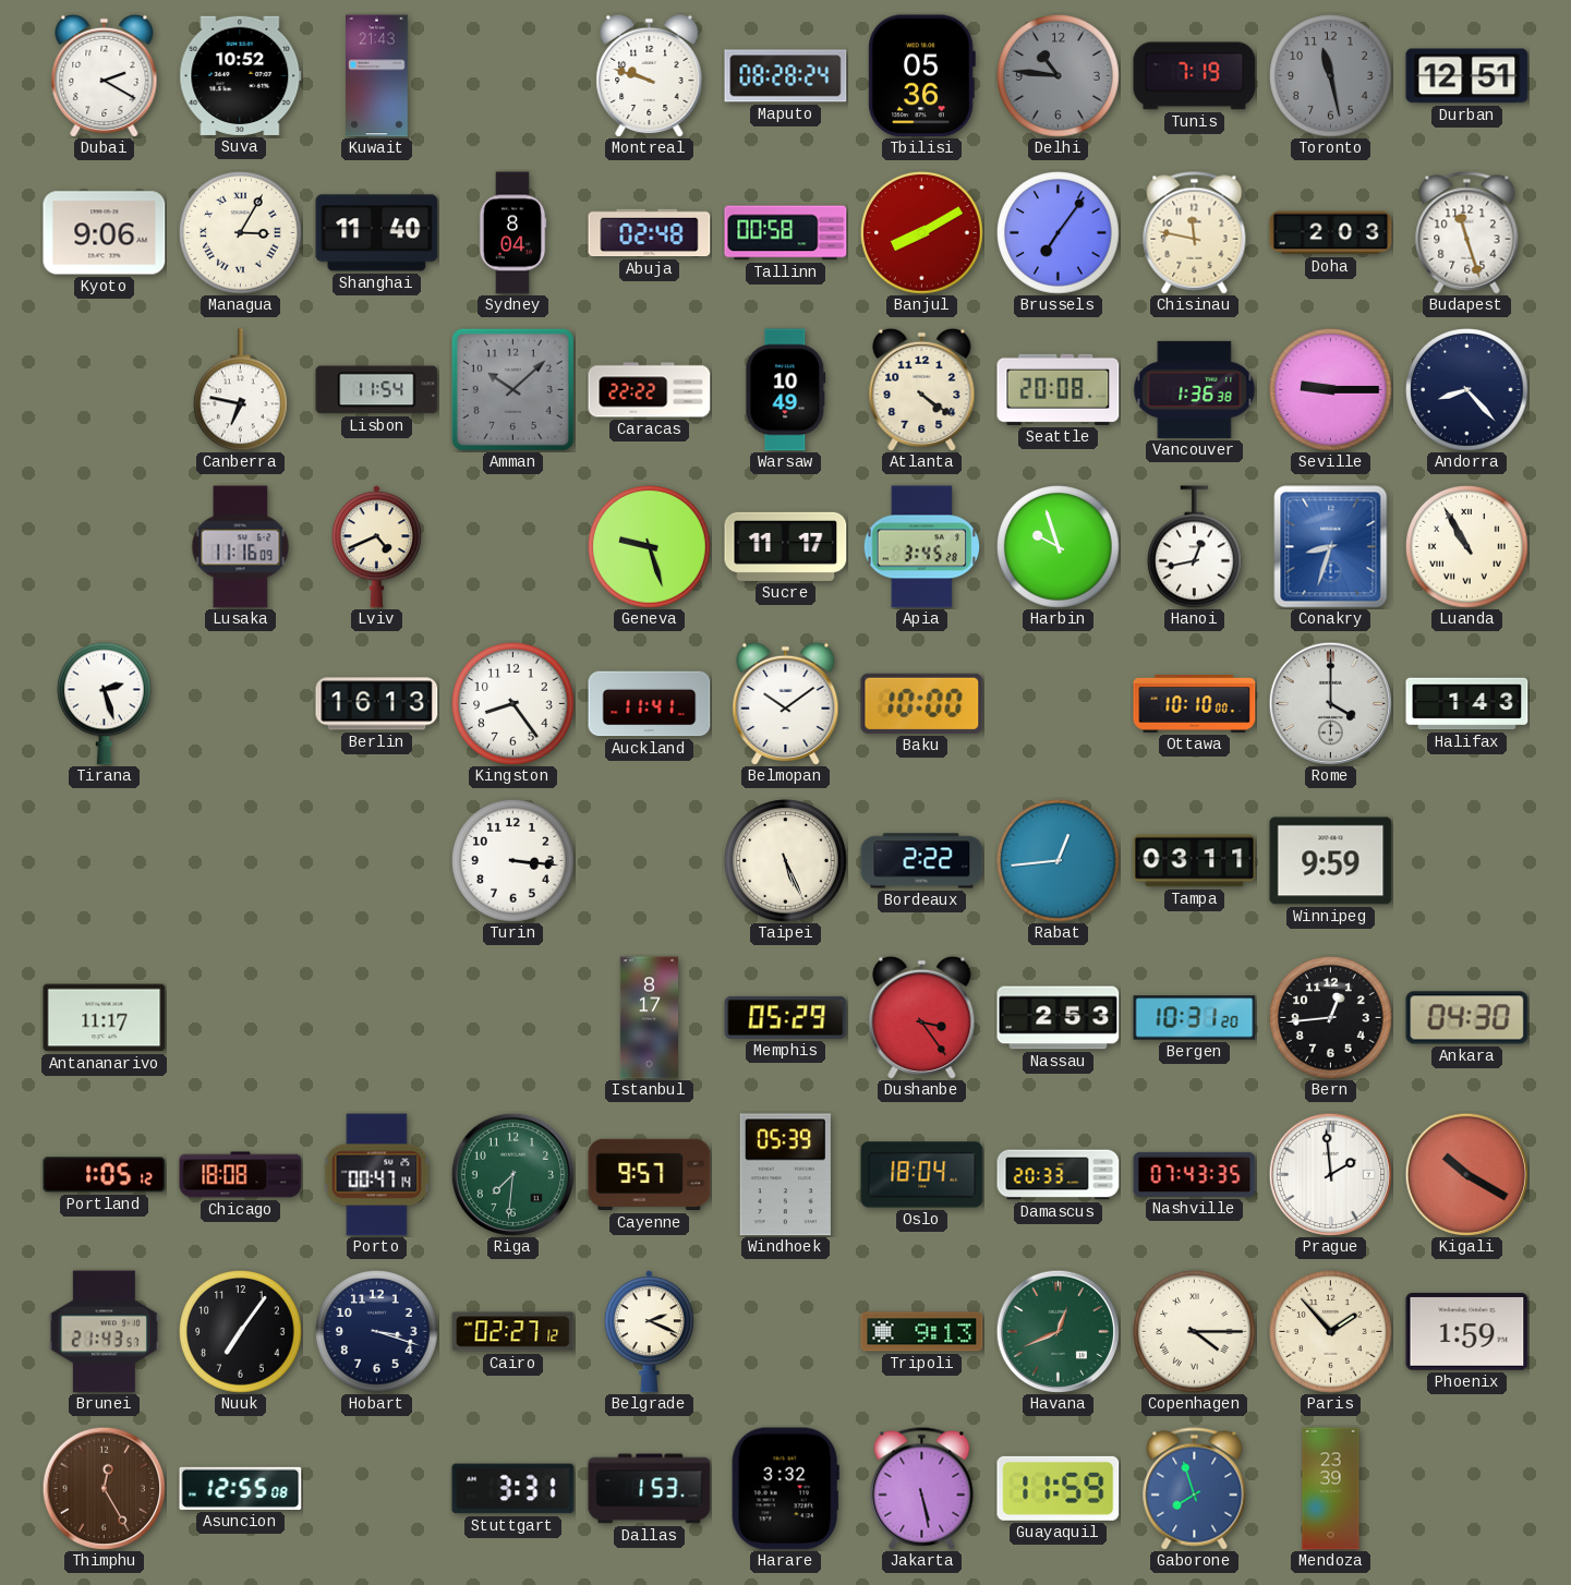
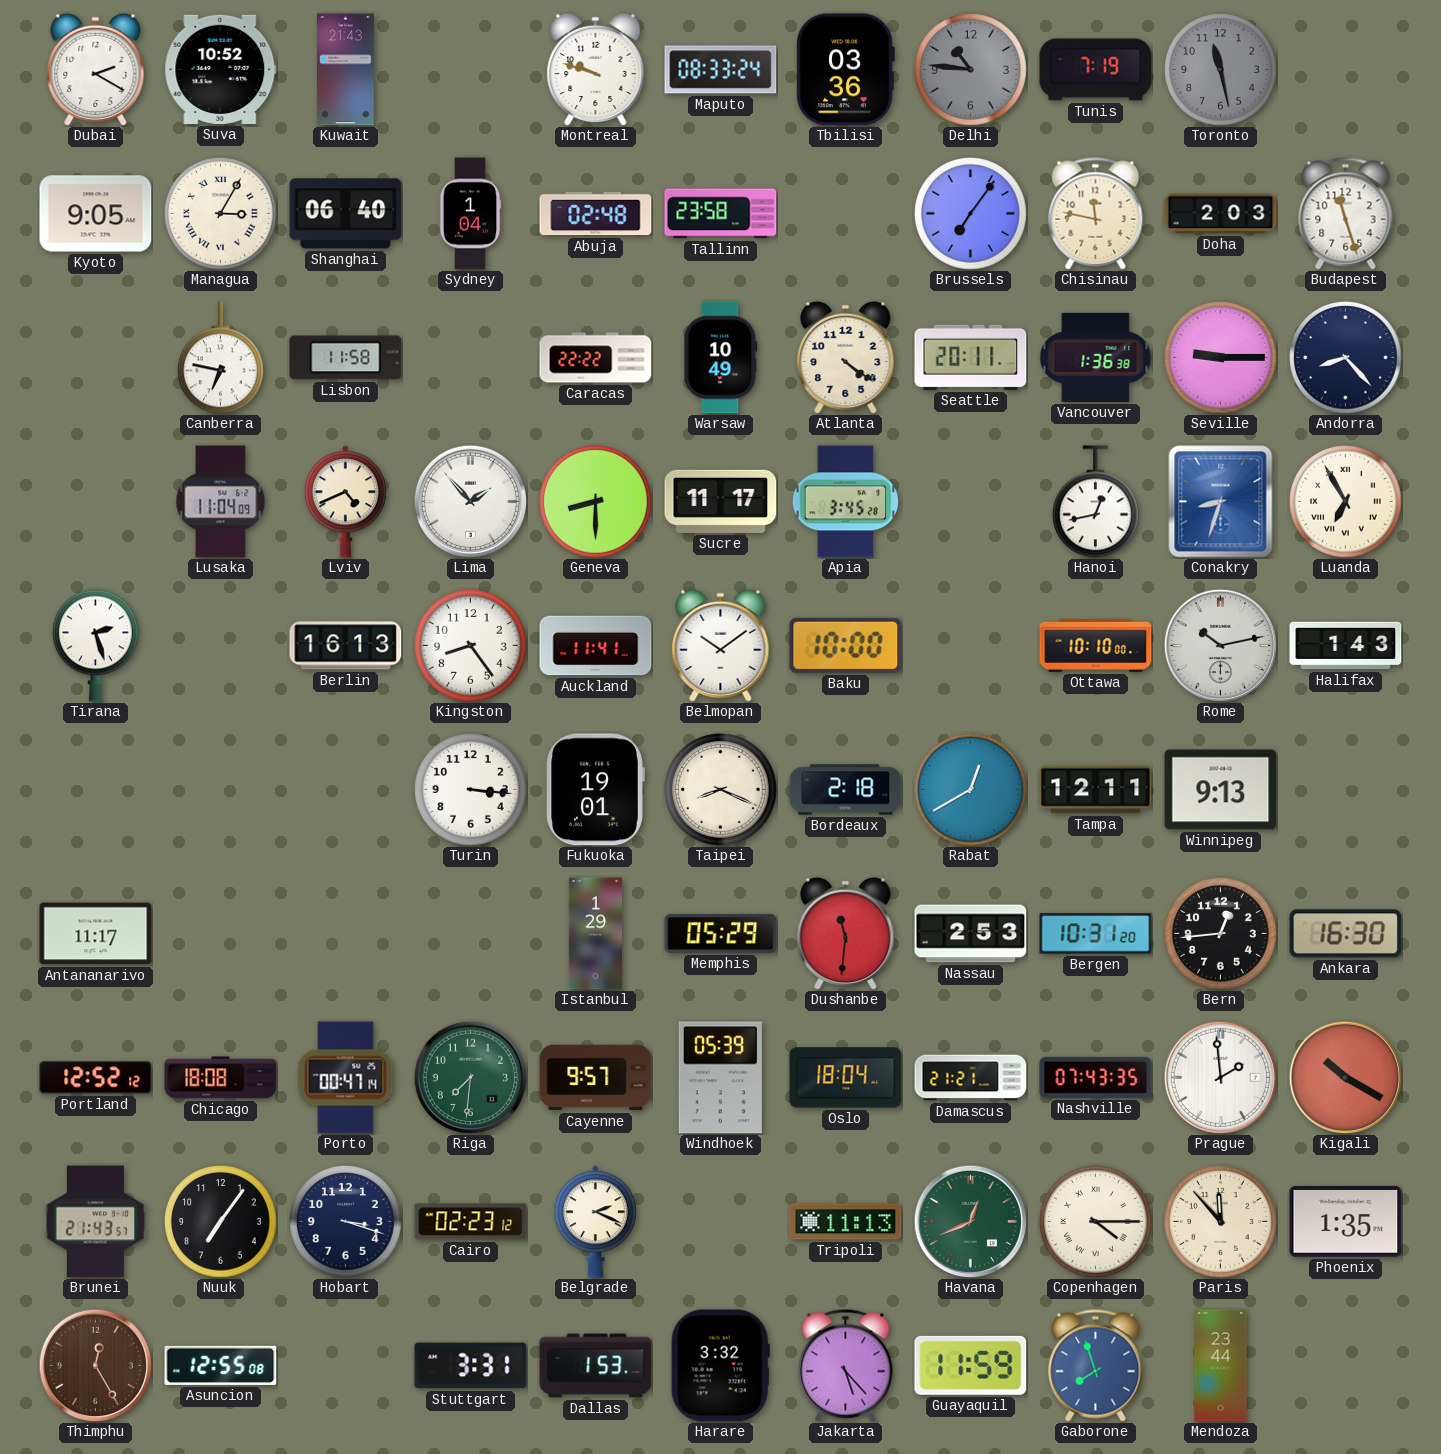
Maputo: 08:28 -> 08:33
Tbilisi: 05:36 -> 03:36
Durban: 12:51 -> none
Kyoto: 9:06 -> 9:05
Shanghai: 11:40 -> 06:40
Sydney: 8:04 -> 1:04
Tallinn: 00:58 -> 23:58
Banjul: 8:10 -> none
Lisbon: 11:54 -> 11:58
Amman: 10:08 -> none
Seattle: 20:08 -> 20:11
Lusaka: 11:16 -> 11:04
Lima: none -> 1:53
Geneva: 9:27 -> 8:30
Harbin: 9:57 -> none
Luanda: 10:55 -> 6:55
Rome: 4:00 -> 10:13
Fukuoka: none -> 19:01
Taipei: 5:26 -> 8:19
Bordeaux: 2:22 -> 2:18
Rabat: 12:44 -> 12:40
Tampa: 03:11 -> 12:11
Winnipeg: 9:59 -> 9:13
Istanbul: 8:17 -> 1:29
Dushanbe: 3:24 -> 11:31
Ankara: 04:30 -> 16:30
Portland: 1:05 -> 12:52
Damascus: 20:33 -> 21:21
Cairo: 02:27 -> 02:23
Tripoli: 9:13 -> 11:13
Paris: 1:53 -> 11:53
Phoenix: 1:59 -> 1:35
Jakarta: 5:28 -> 5:23
Mendoza: 23:39 -> 23:44
